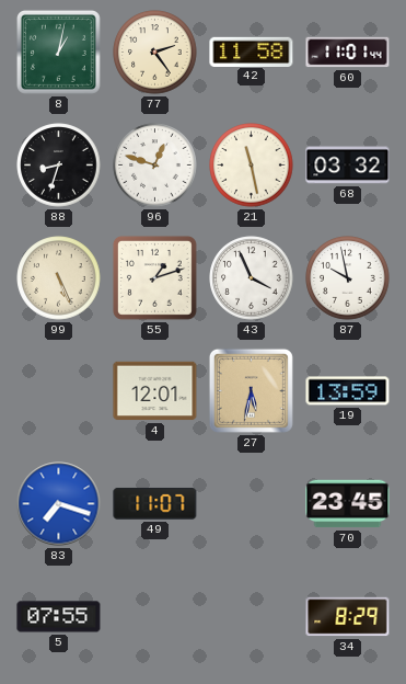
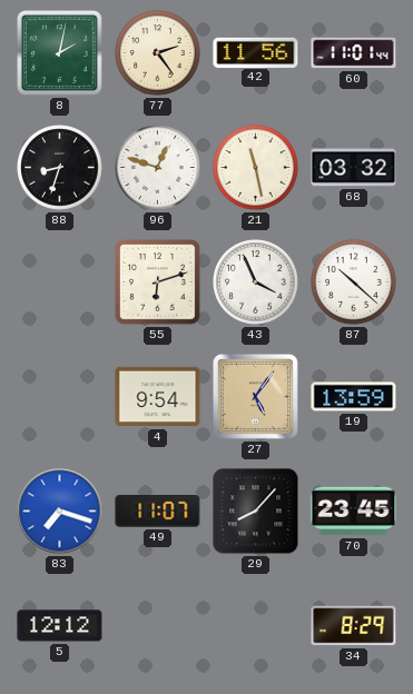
8: 1:02 -> 2:02
42: 11:58 -> 11:56
99: 5:26 -> none
55: 1:12 -> 6:12
87: 9:58 -> 10:22
4: 12:01 -> 9:54
27: 5:32 -> 5:06
29: none -> 8:07
5: 07:55 -> 12:12
